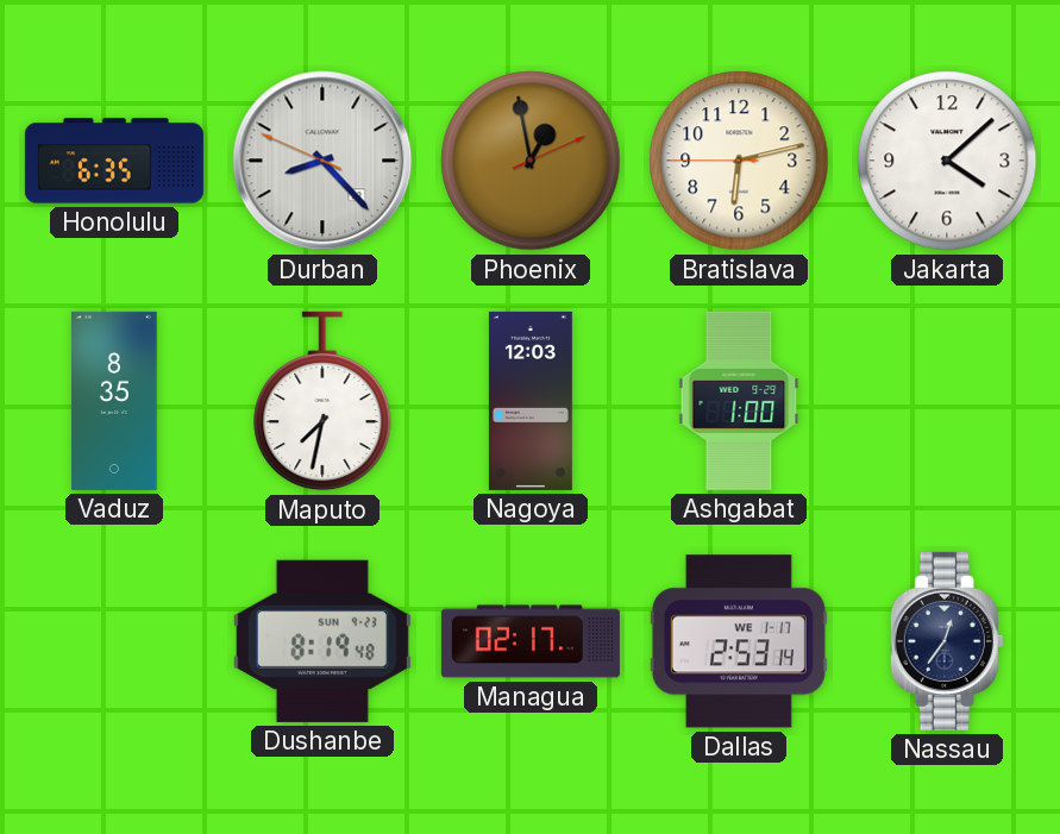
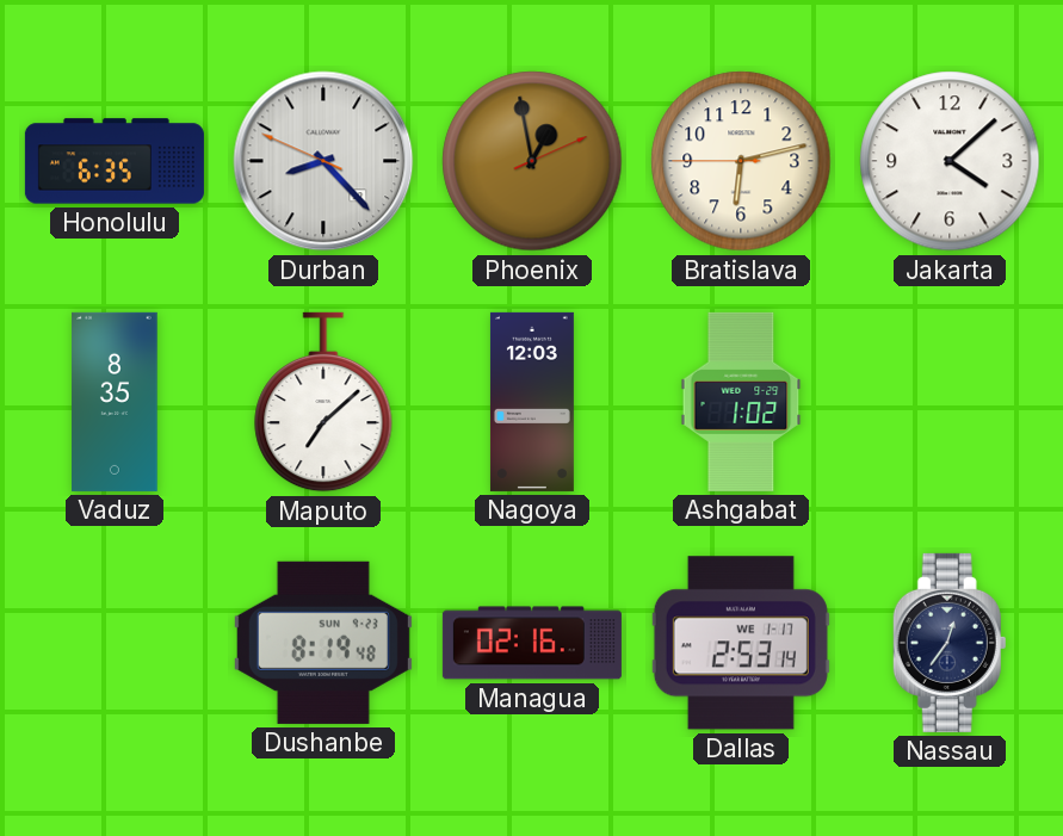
Maputo: 7:32 -> 7:08
Ashgabat: 1:00 -> 1:02
Managua: 02:17 -> 02:16
